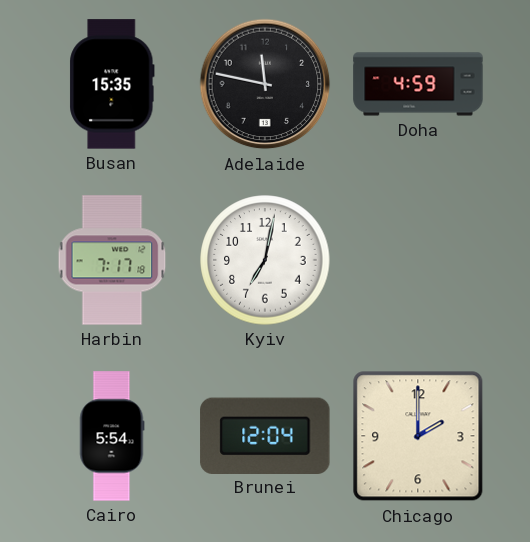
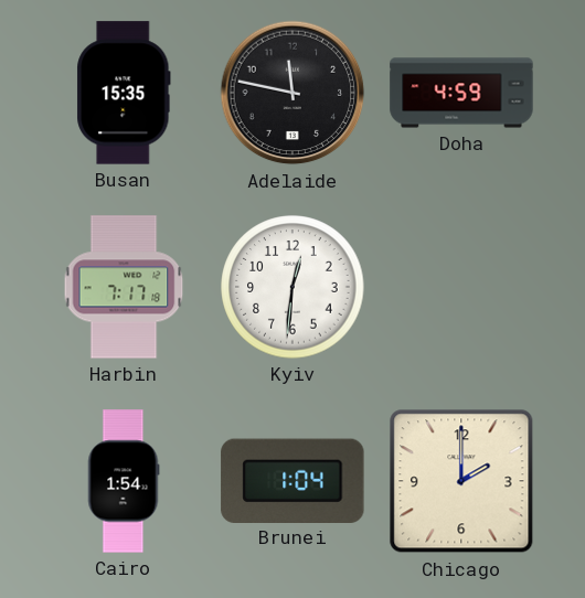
Kyiv: 7:02 -> 12:31
Cairo: 5:54 -> 1:54
Brunei: 12:04 -> 1:04
